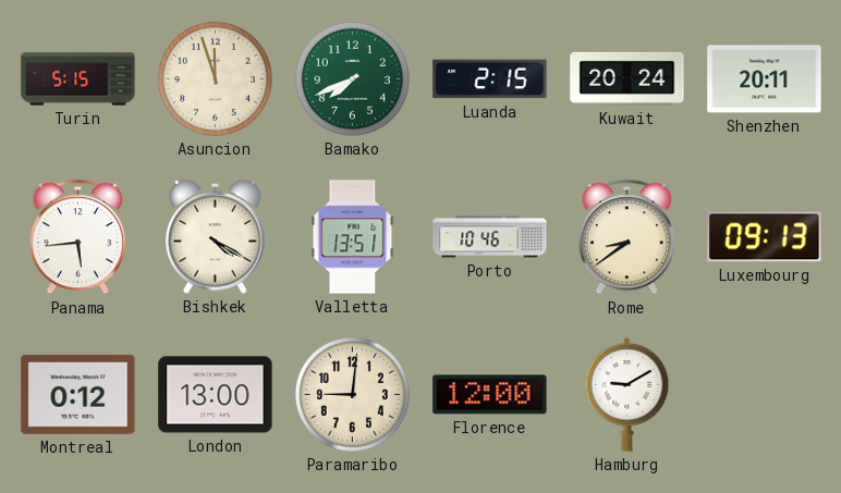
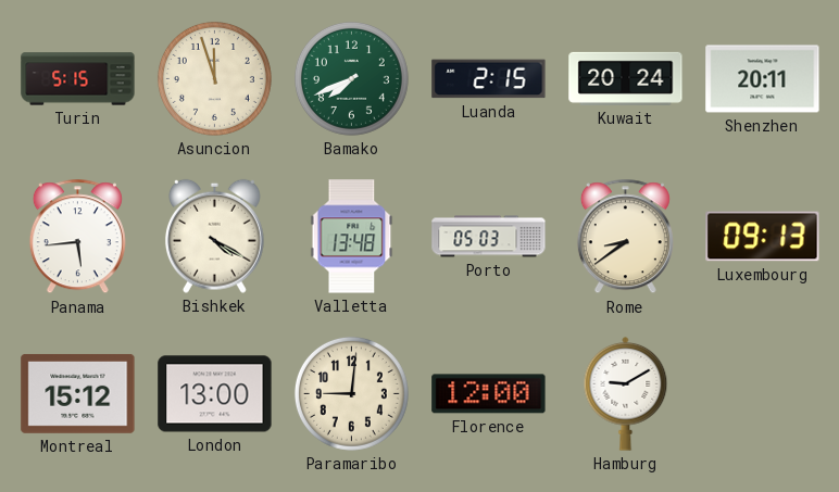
Valletta: 13:51 -> 13:48
Porto: 10:46 -> 05:03
Montreal: 0:12 -> 15:12
